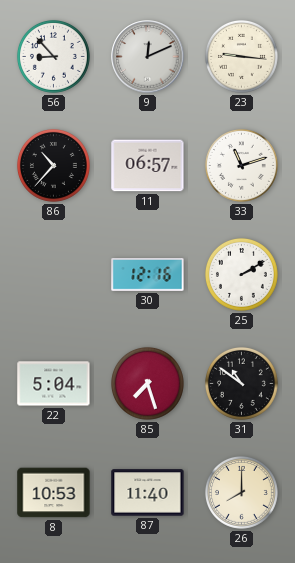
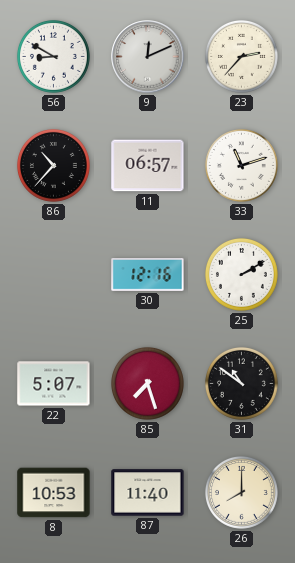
56: 8:53 -> 8:50
23: 9:16 -> 2:37
22: 5:04 -> 5:07
